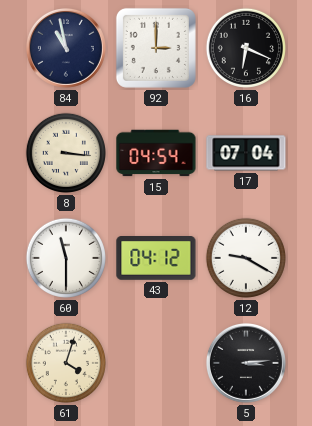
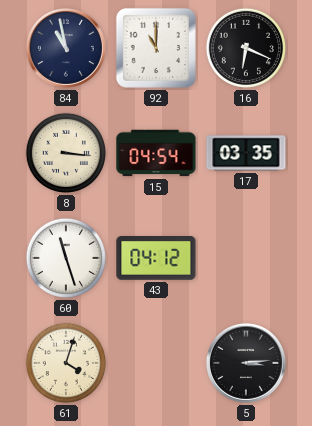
92: 3:00 -> 11:00
17: 07:04 -> 03:35
60: 11:30 -> 11:27
12: 9:20 -> none
